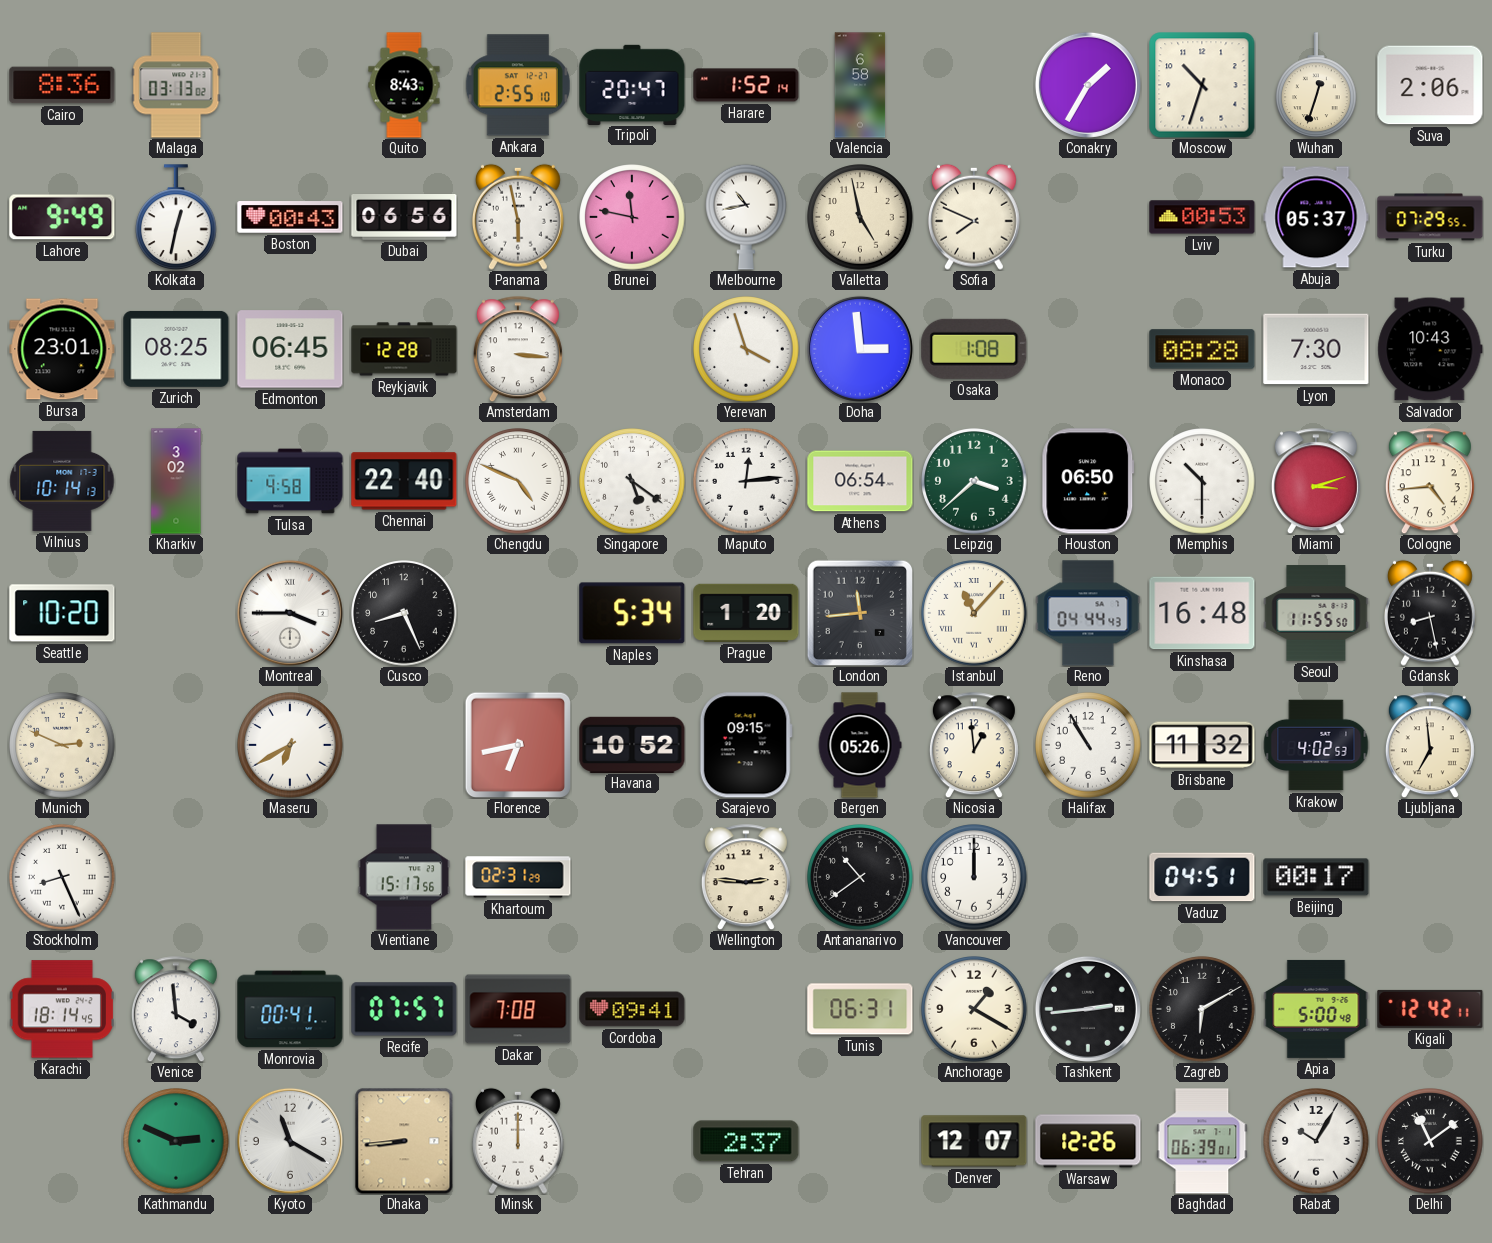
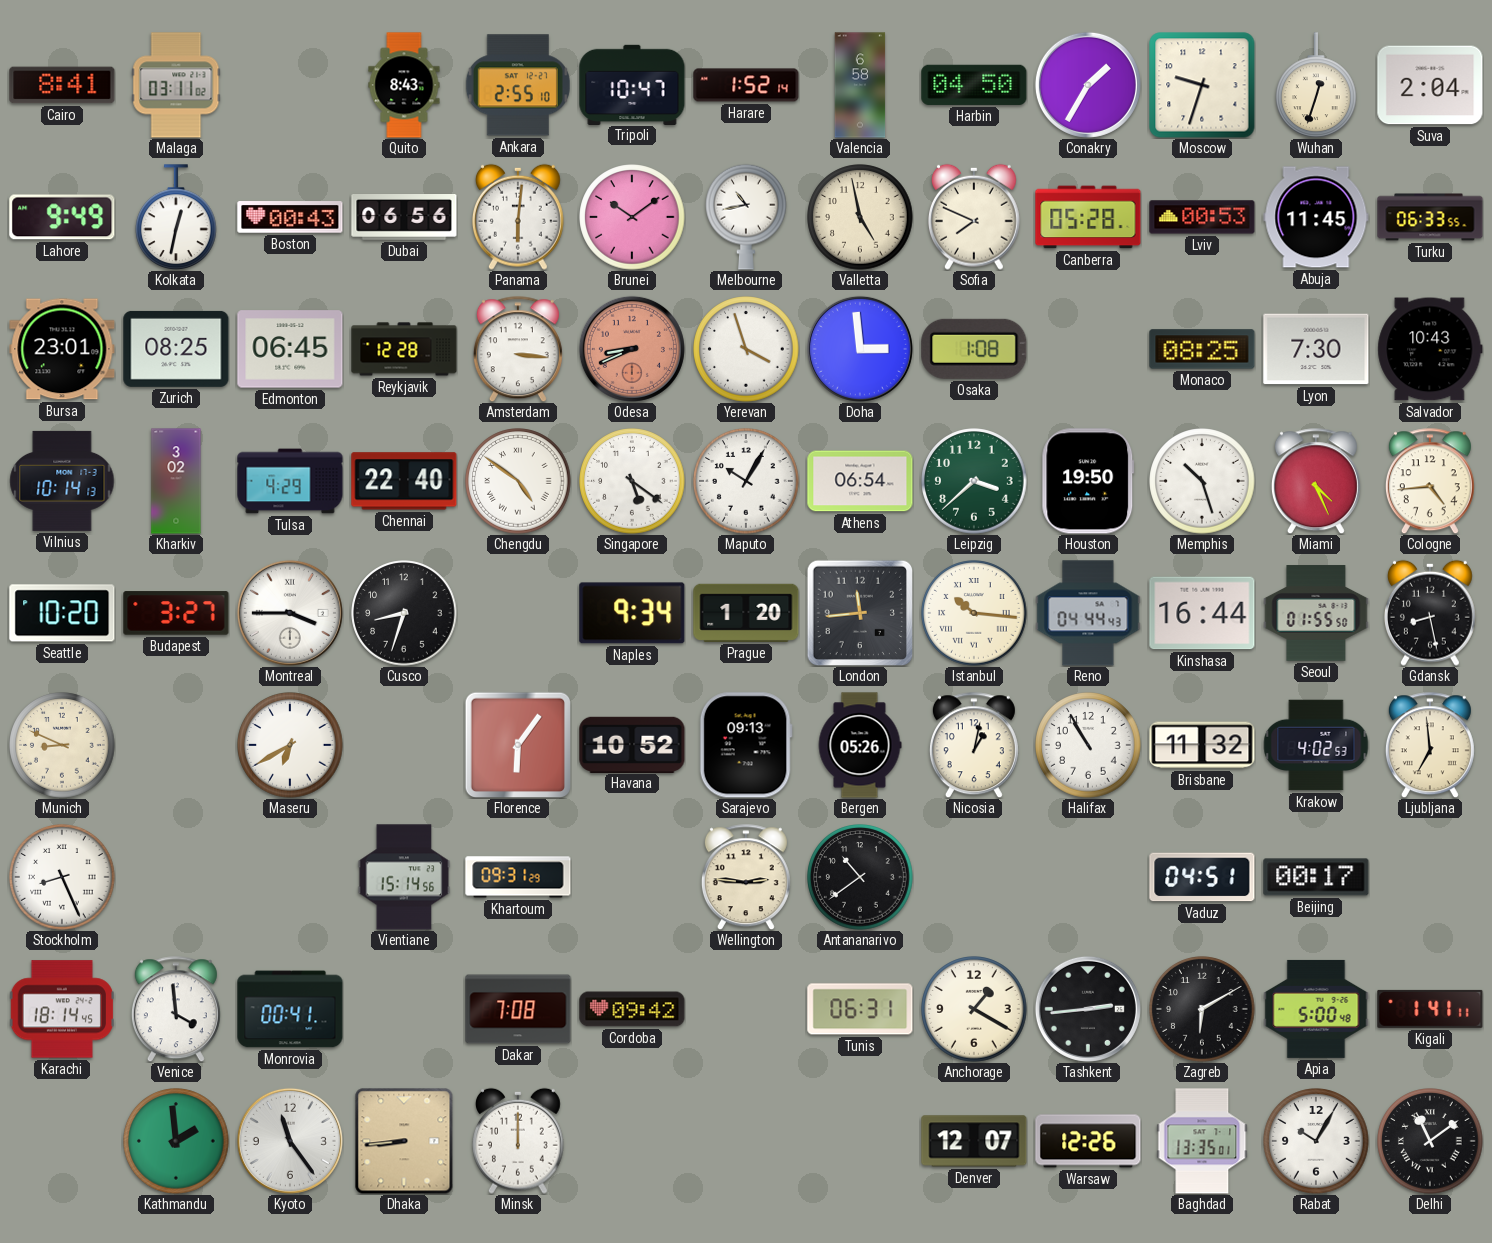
Cairo: 8:36 -> 8:41
Malaga: 03:13 -> 03:11
Tripoli: 20:47 -> 10:47
Harbin: none -> 04:50
Moscow: 10:33 -> 9:33
Suva: 2:06 -> 2:04
Panama: 5:58 -> 6:01
Brunei: 11:47 -> 10:09
Canberra: none -> 05:28
Abuja: 05:37 -> 11:45
Turku: 07:29 -> 06:33
Odesa: none -> 8:41
Monaco: 08:28 -> 08:25
Tulsa: 4:58 -> 4:29
Chengdu: 4:49 -> 4:51
Maputo: 12:14 -> 10:05
Houston: 06:50 -> 19:50
Memphis: 10:30 -> 10:27
Miami: 3:12 -> 4:26
Budapest: none -> 3:27
Cusco: 8:26 -> 8:33
Naples: 5:34 -> 9:34
Istanbul: 11:07 -> 10:16
Kinshasa: 16:48 -> 16:44
Seoul: 11:55 -> 01:55
Munich: 2:49 -> 8:49
Florence: 6:43 -> 6:06
Sarajevo: 09:15 -> 09:13
Nicosia: 12:59 -> 1:02
Vientiane: 15:17 -> 15:14
Khartoum: 02:31 -> 09:31
Vancouver: 12:00 -> none
Recife: 07:57 -> none
Cordoba: 09:41 -> 09:42
Kigali: 12:42 -> 1:41
Kathmandu: 2:49 -> 1:59
Kyoto: 11:20 -> 11:24
Tehran: 2:37 -> none
Baghdad: 06:39 -> 13:35
